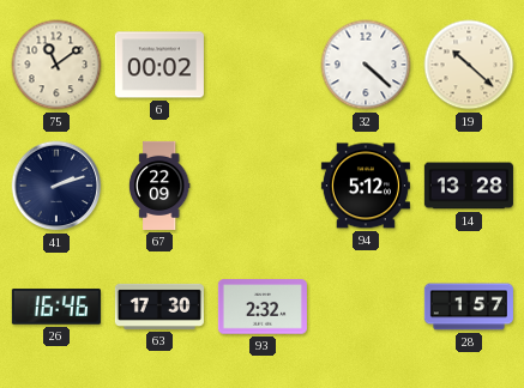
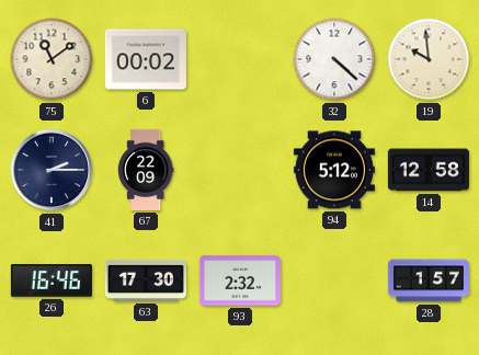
19: 10:22 -> 9:59
41: 2:12 -> 2:15
14: 13:28 -> 12:58
